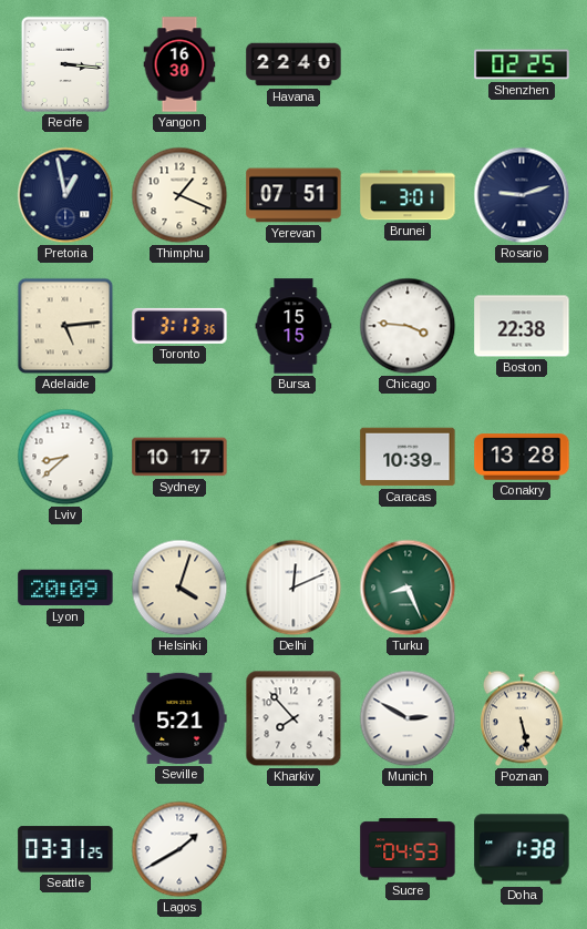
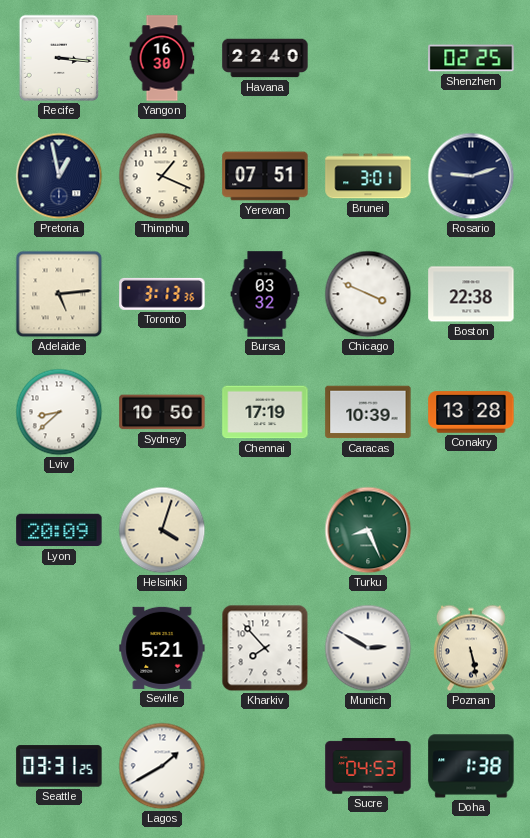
Bursa: 15:15 -> 03:32
Chicago: 3:46 -> 3:49
Sydney: 10:17 -> 10:50
Chennai: none -> 17:19
Delhi: 12:11 -> none
